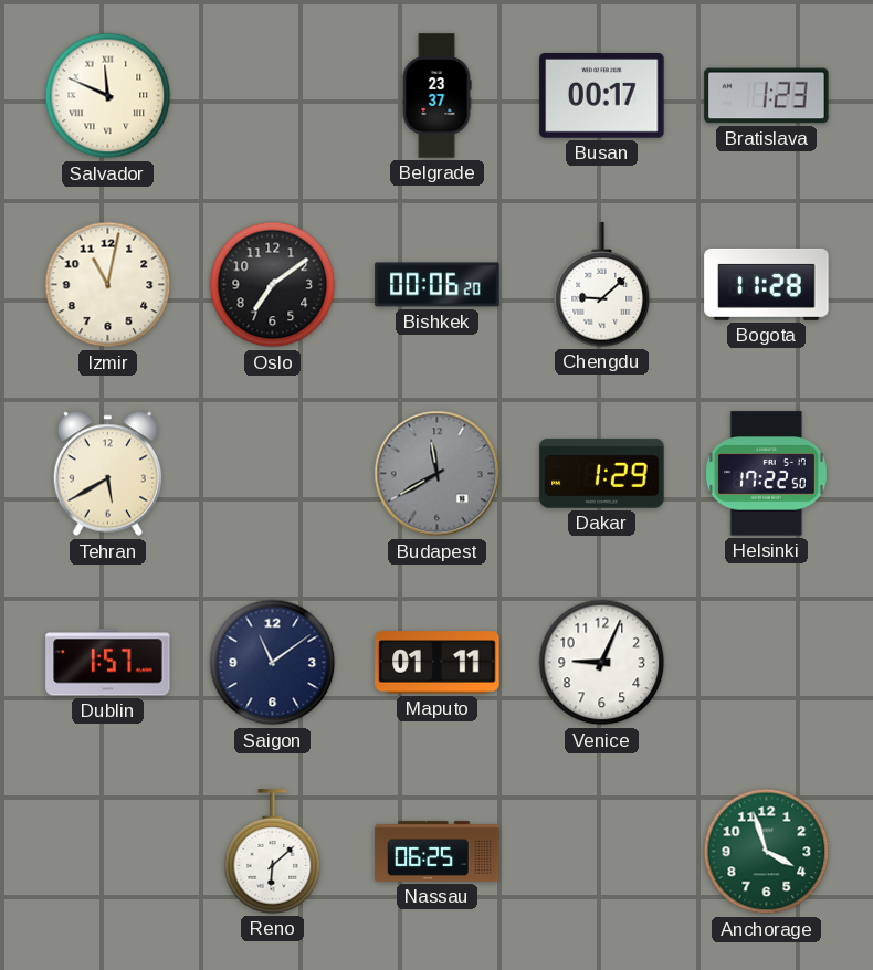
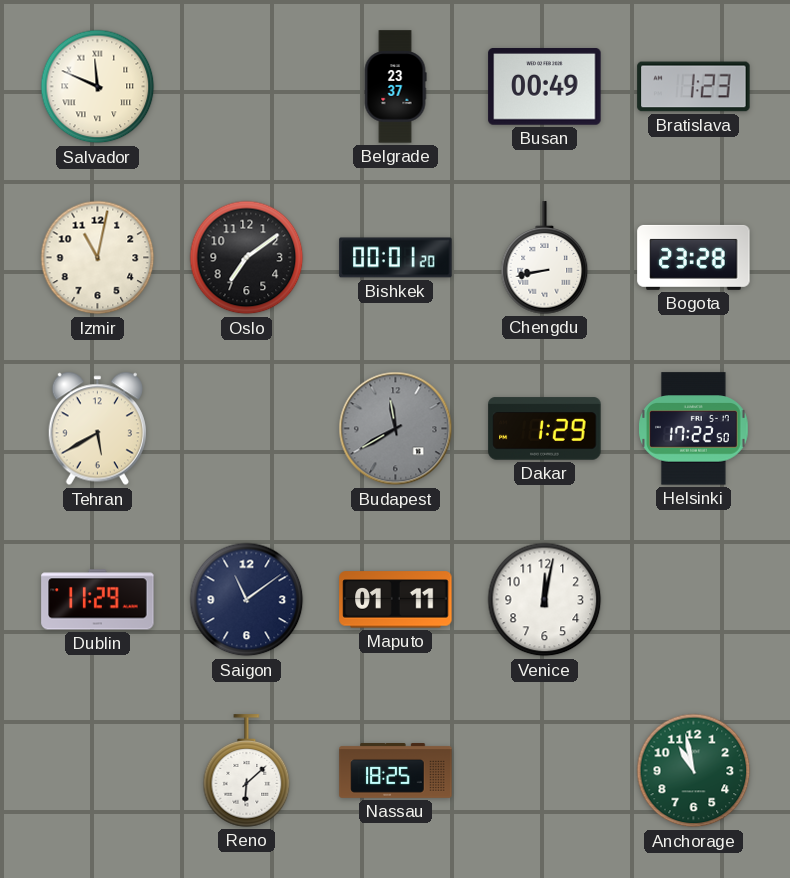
Busan: 00:17 -> 00:49
Bishkek: 00:06 -> 00:01
Chengdu: 9:08 -> 8:43
Bogota: 11:28 -> 23:28
Dublin: 1:57 -> 11:29
Venice: 9:04 -> 12:02
Nassau: 06:25 -> 18:25
Anchorage: 3:57 -> 10:58
